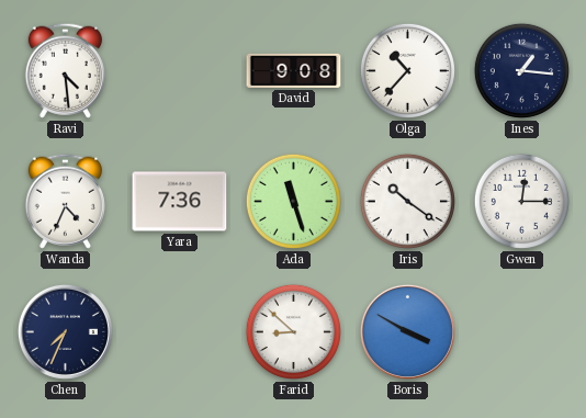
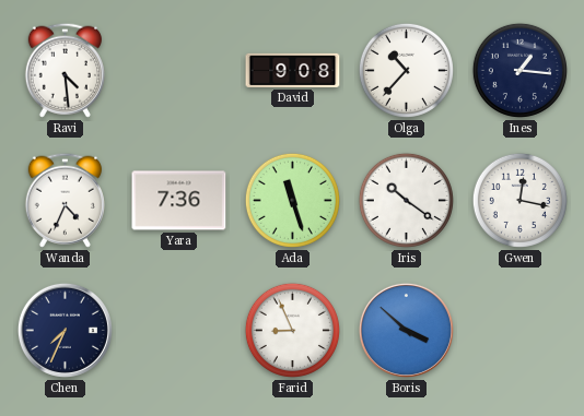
Gwen: 12:15 -> 12:17
Farid: 8:52 -> 8:56
Boris: 3:50 -> 3:52
